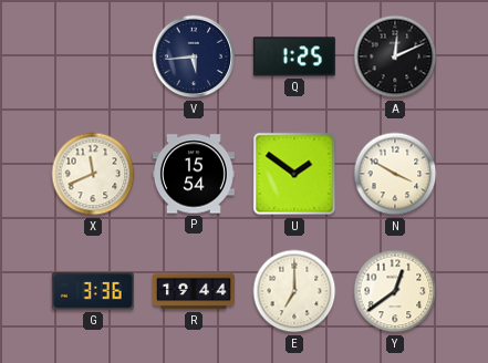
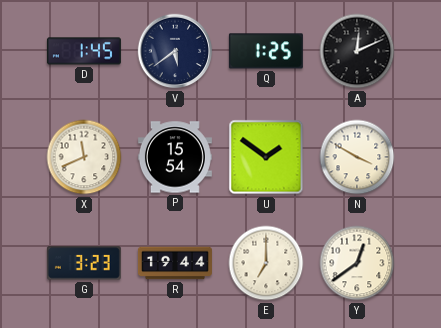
D: none -> 1:45
V: 5:44 -> 5:39
G: 3:36 -> 3:23
